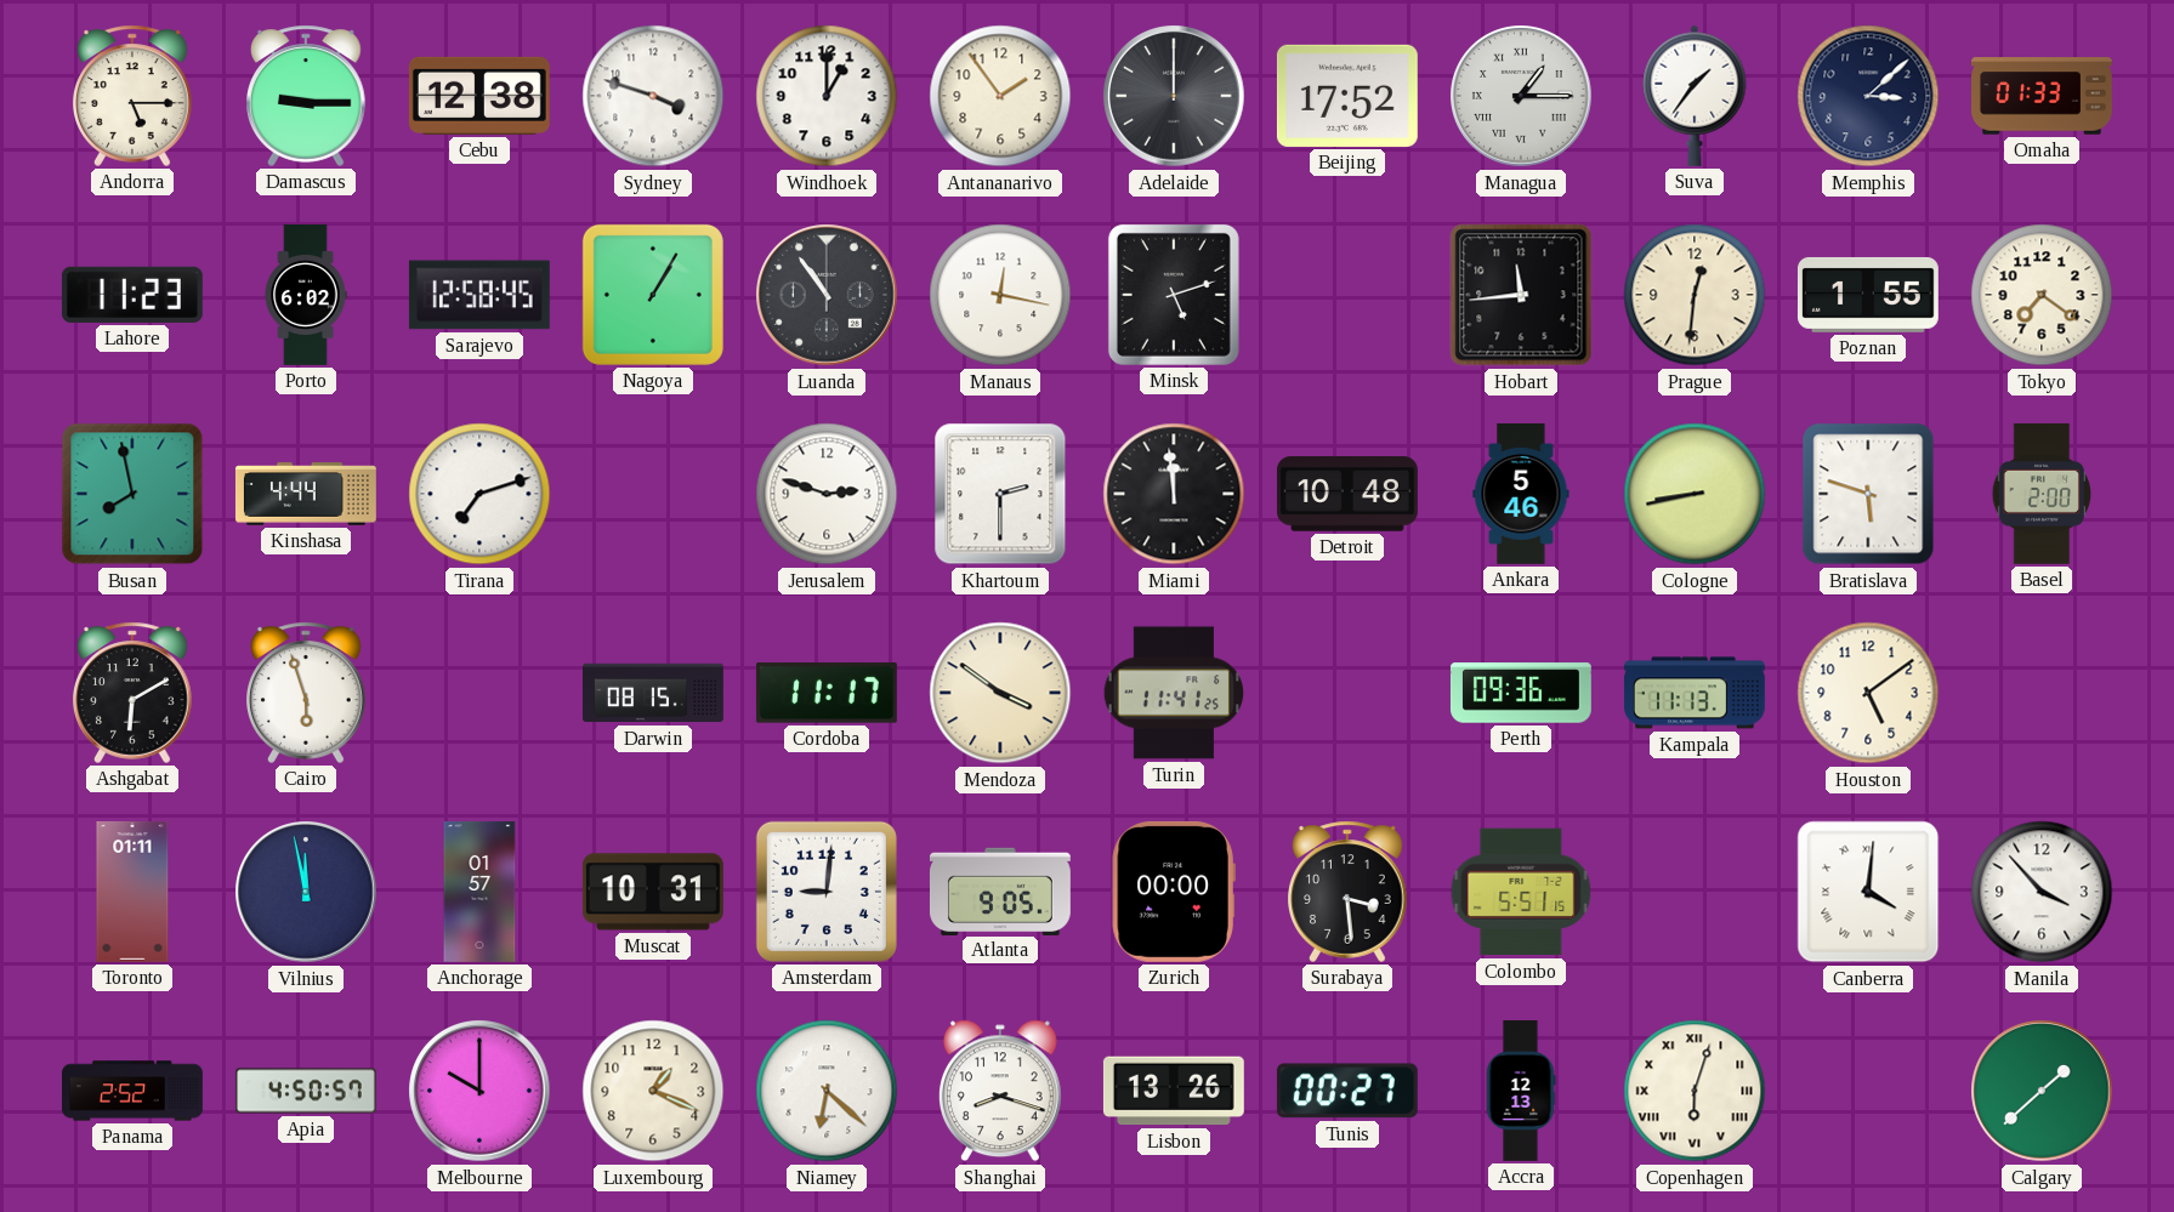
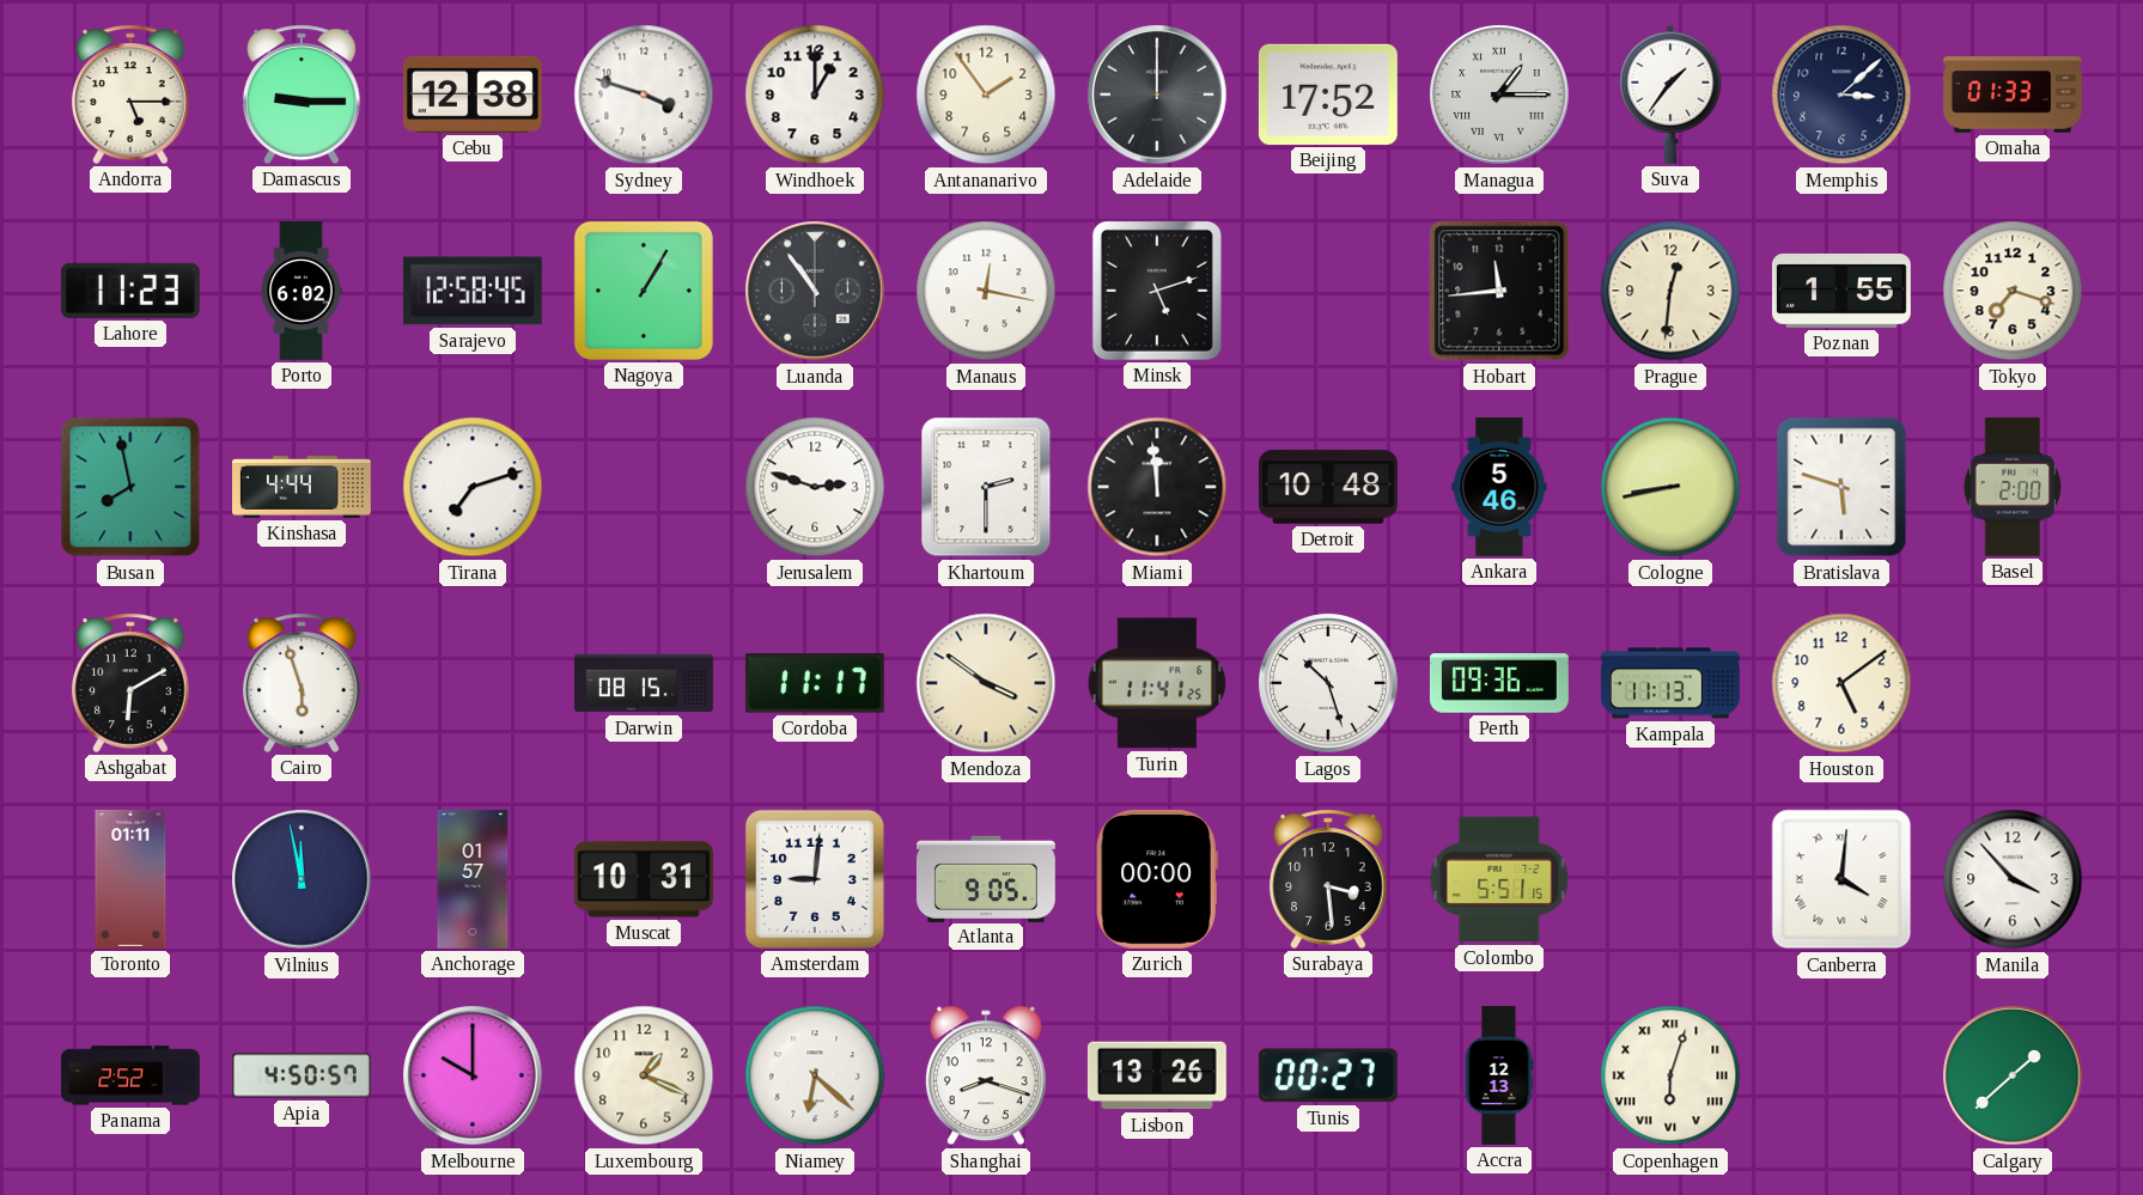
Tokyo: 7:21 -> 7:18
Lagos: none -> 10:27
